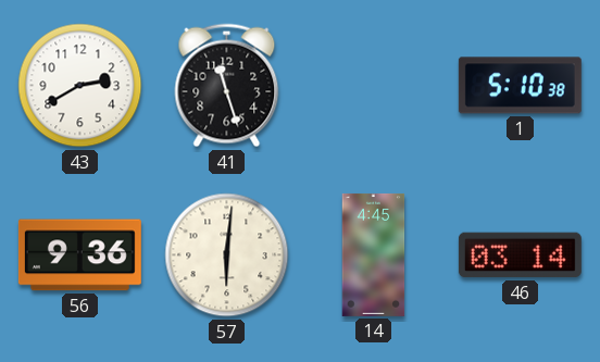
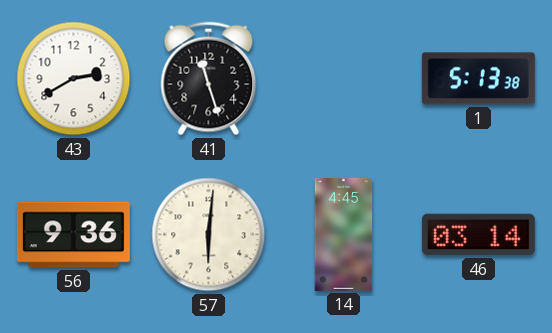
1: 5:10 -> 5:13
